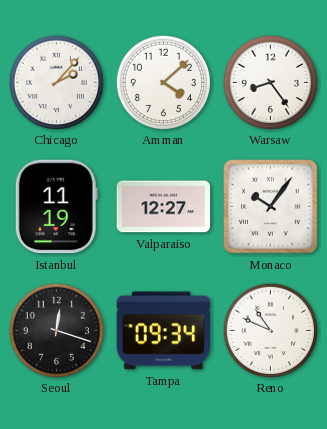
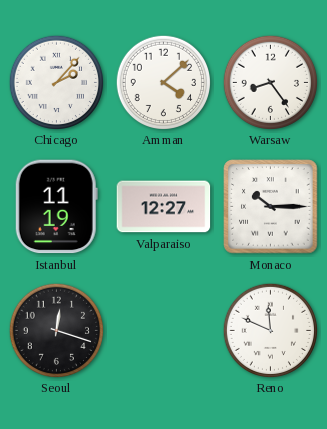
Monaco: 10:06 -> 10:15
Tampa: 09:34 -> none
Reno: 10:49 -> 11:49
